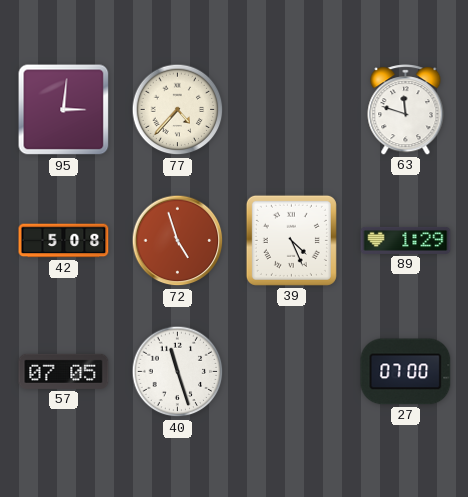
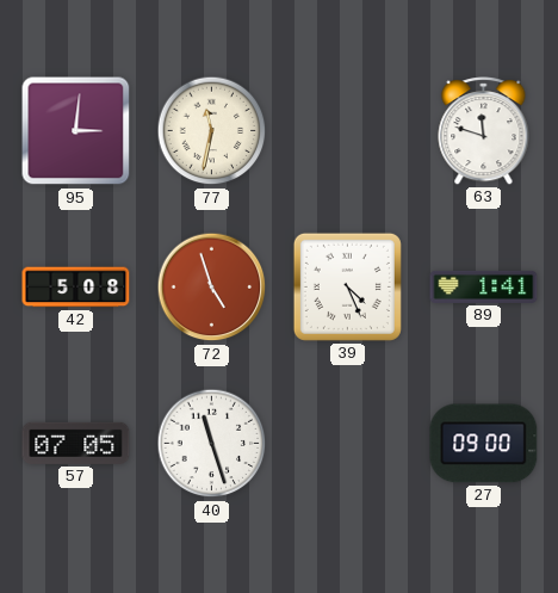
77: 4:37 -> 11:32
89: 1:29 -> 1:41
27: 07:00 -> 09:00
